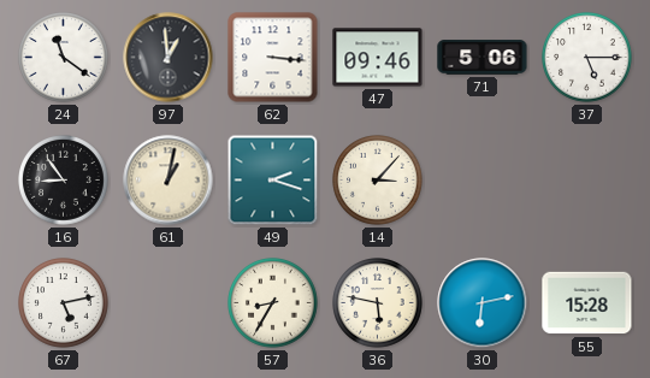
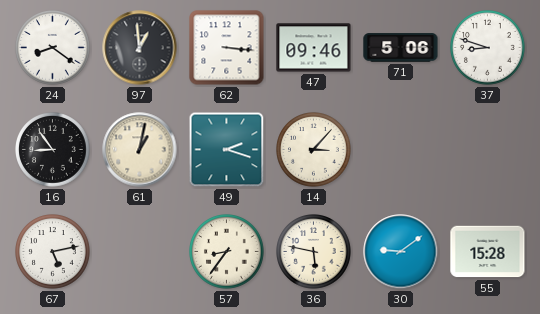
24: 11:21 -> 8:21
37: 5:15 -> 8:48
57: 8:35 -> 8:36
30: 6:13 -> 9:09
